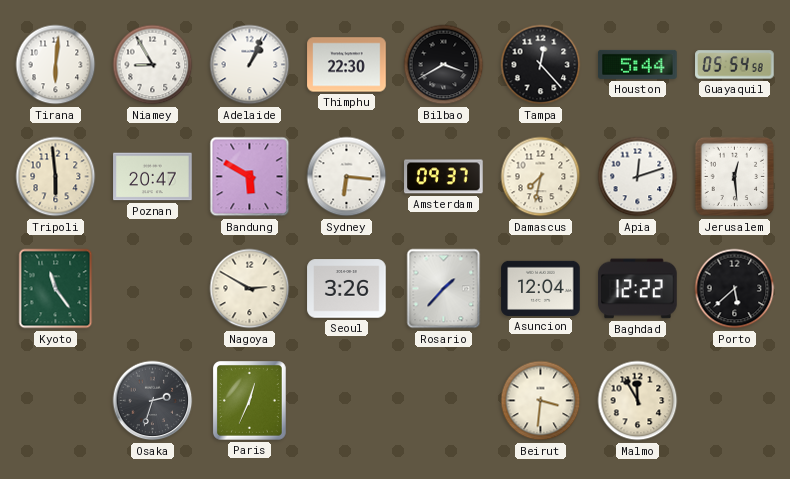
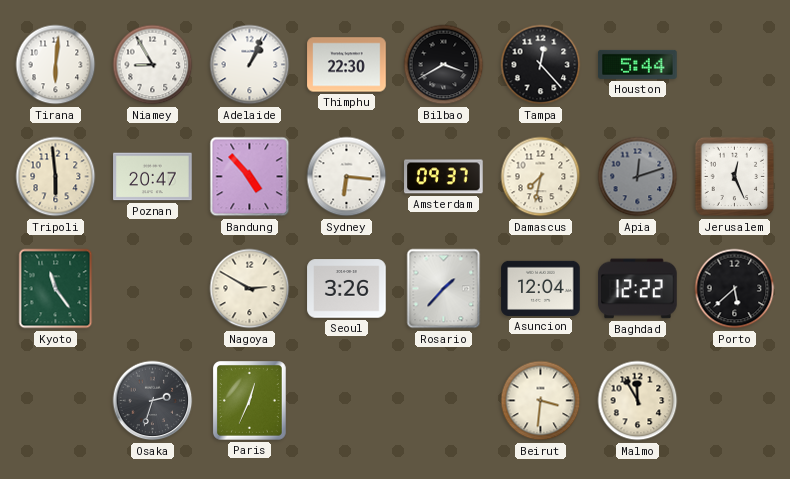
Guayaquil: 05:54 -> none
Bandung: 5:50 -> 4:53
Apia dial: white -> grey
Jerusalem: 12:29 -> 12:26
